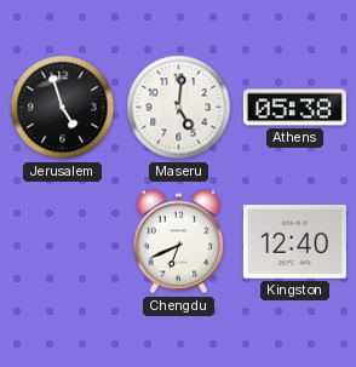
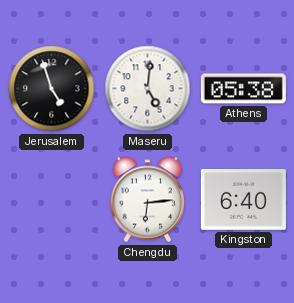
Chengdu: 6:41 -> 6:14
Kingston: 12:40 -> 6:40
